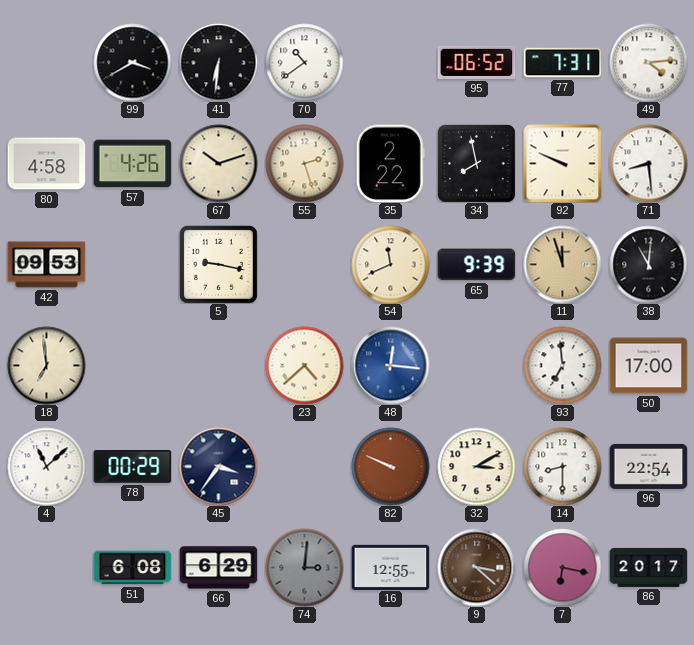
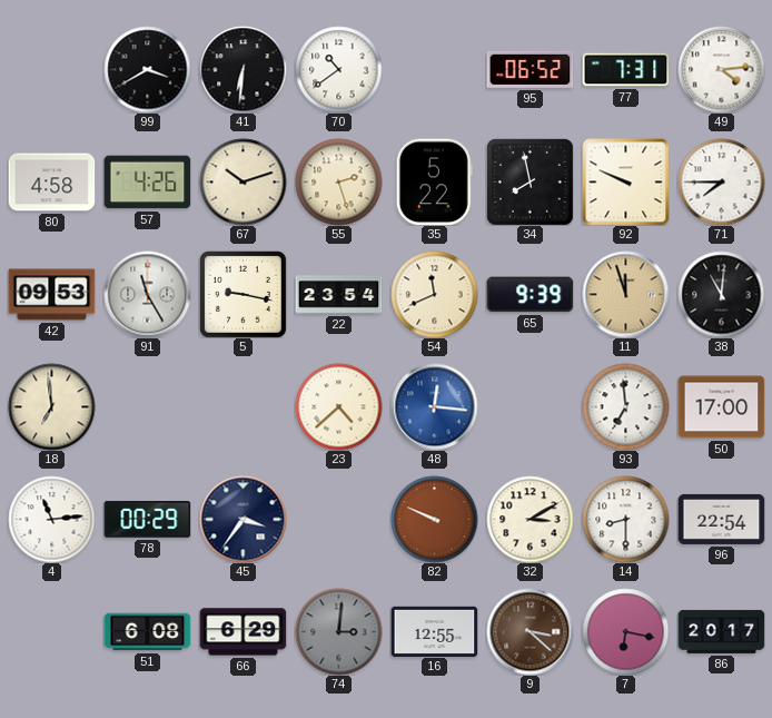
35: 2:22 -> 5:22
71: 8:29 -> 7:45
91: none -> 11:25
22: none -> 23:54
4: 11:08 -> 11:14
